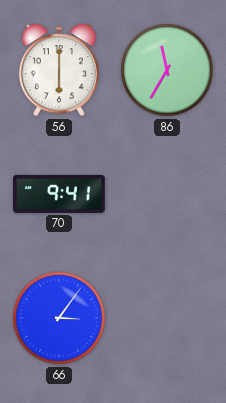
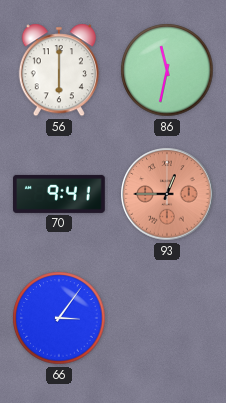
86: 11:35 -> 11:32
93: none -> 12:45
